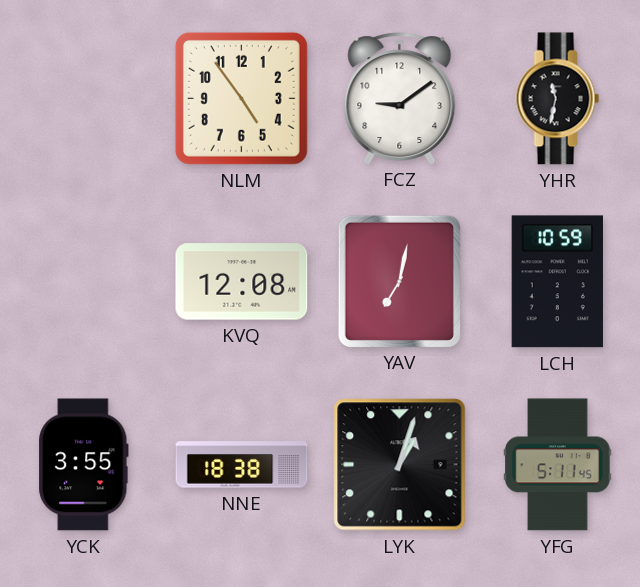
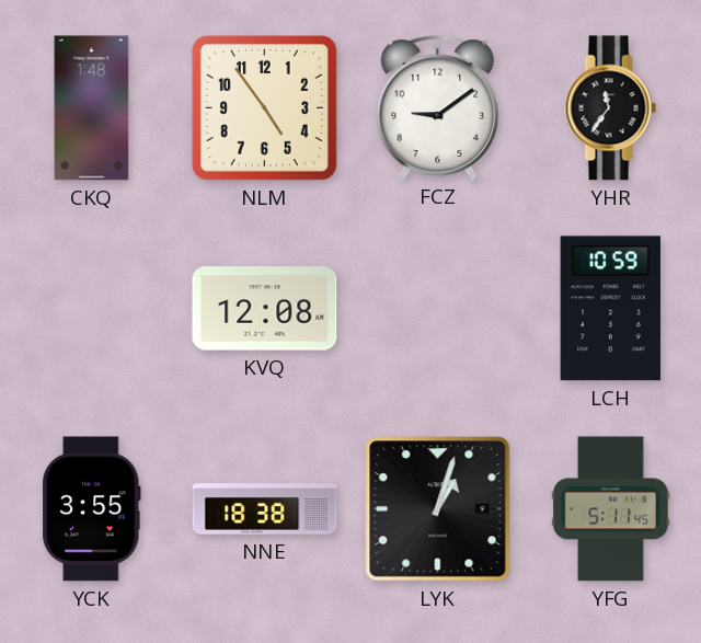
CKQ: none -> 1:48
YHR: 11:32 -> 11:36
YAV: 7:02 -> none
